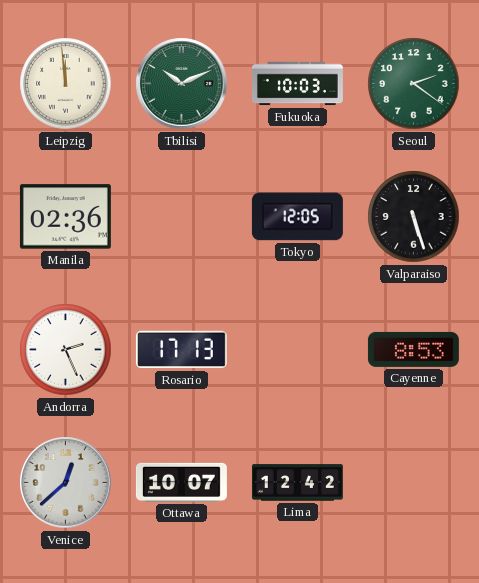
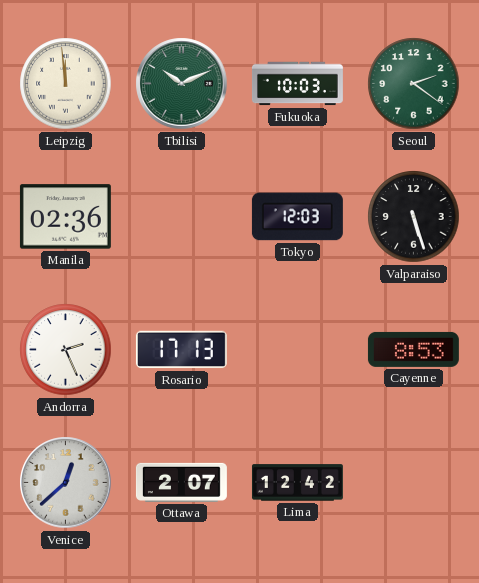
Tokyo: 12:05 -> 12:03
Ottawa: 10:07 -> 2:07
